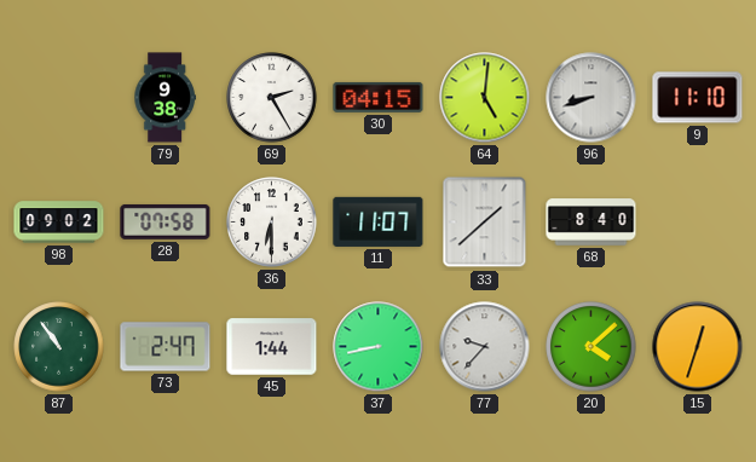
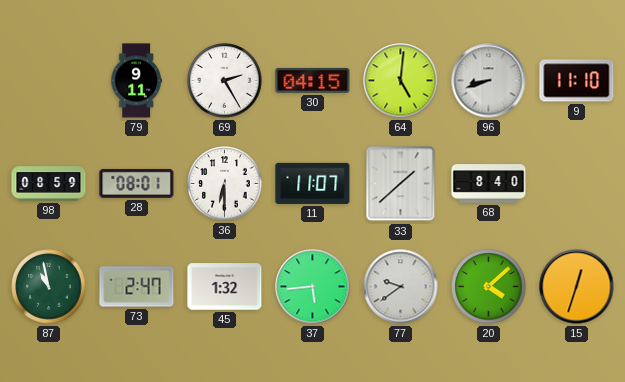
79: 9:38 -> 9:11
98: 09:02 -> 08:59
28: 07:58 -> 08:01
87: 10:54 -> 10:58
45: 1:44 -> 1:32
37: 8:43 -> 5:44
77: 9:37 -> 9:39
